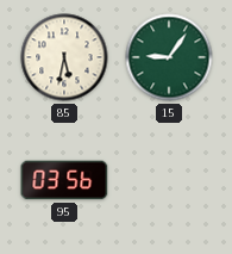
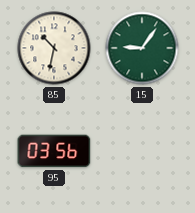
85: 5:32 -> 10:32
